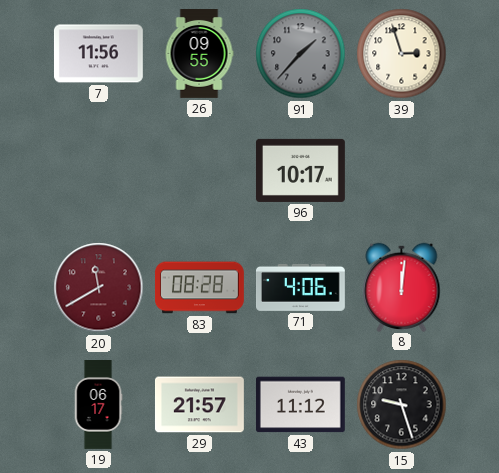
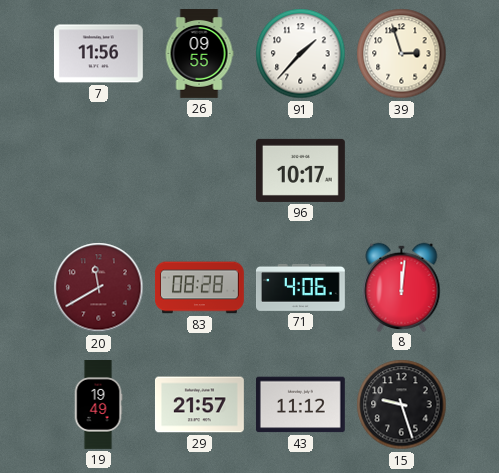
91 dial: grey -> white
19: 06:17 -> 19:49
